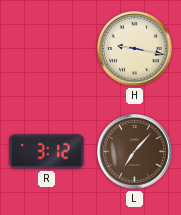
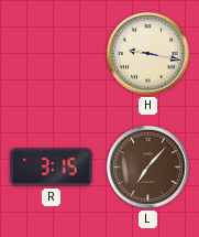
R: 3:12 -> 3:15
